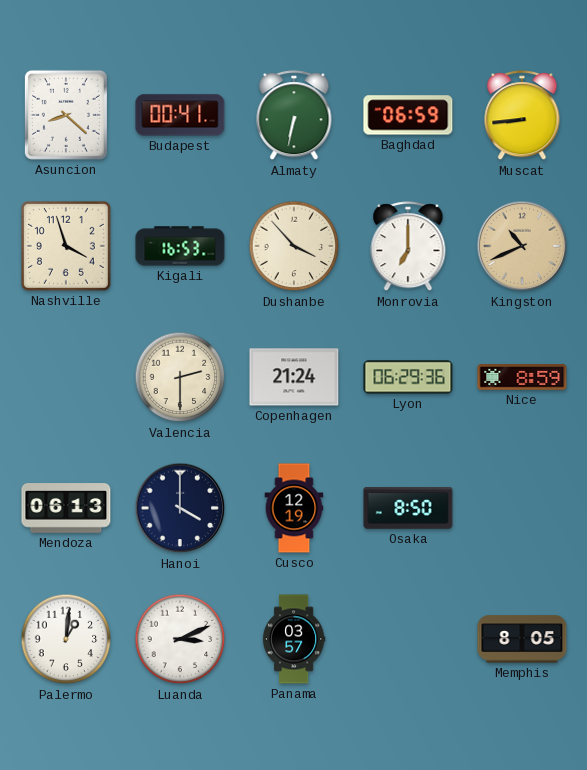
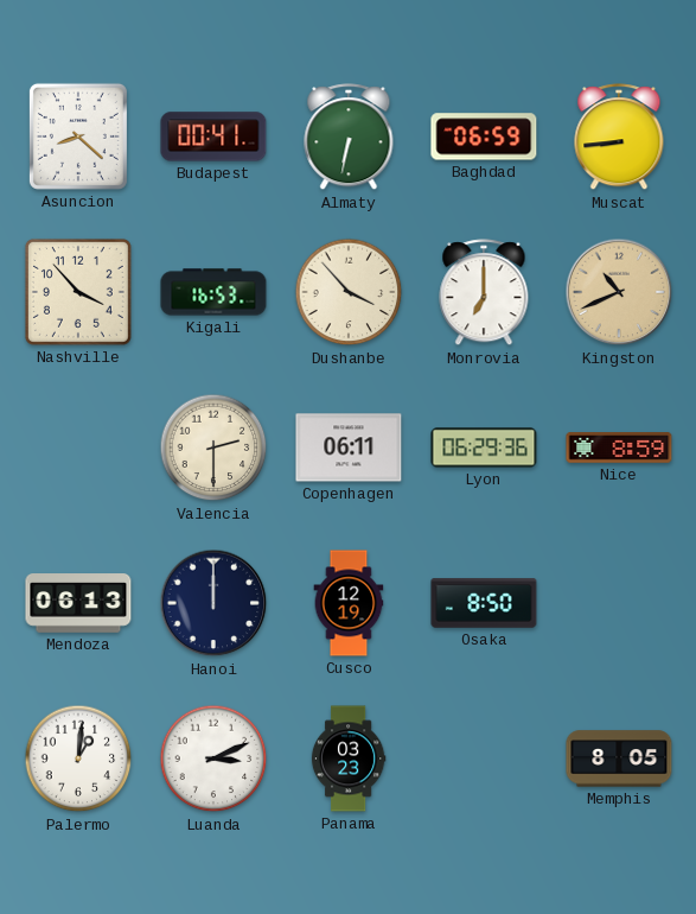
Nashville: 3:57 -> 3:53
Copenhagen: 21:24 -> 06:11
Hanoi: 4:00 -> 12:00
Panama: 03:57 -> 03:23
